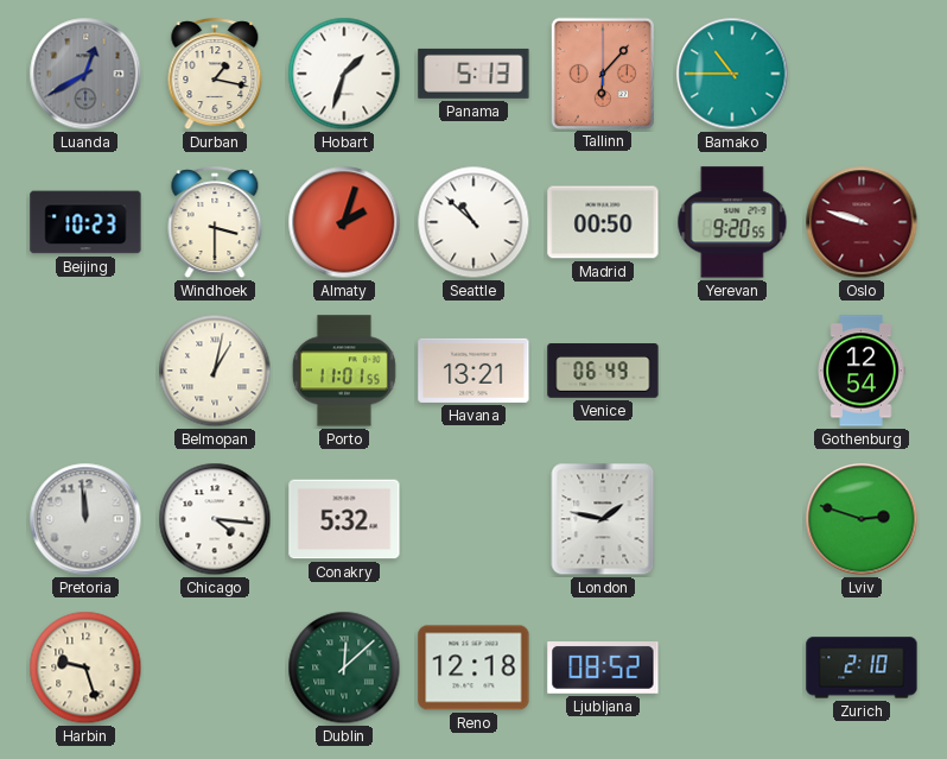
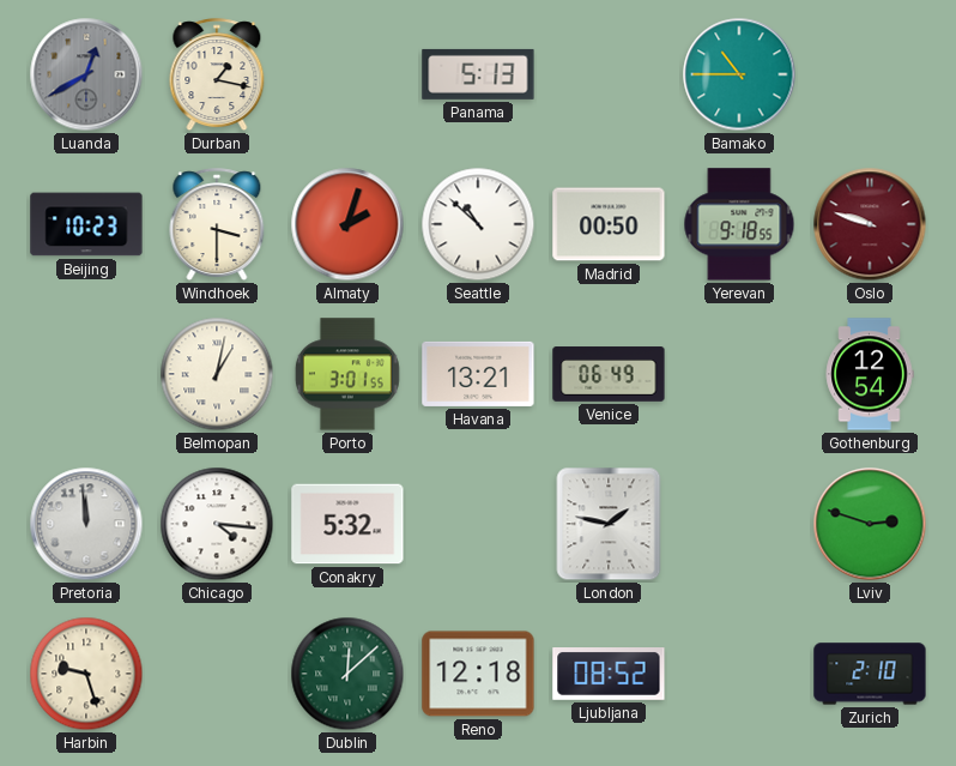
Hobart: 1:33 -> none
Tallinn: 6:07 -> none
Yerevan: 9:20 -> 9:18
Porto: 11:01 -> 3:01
